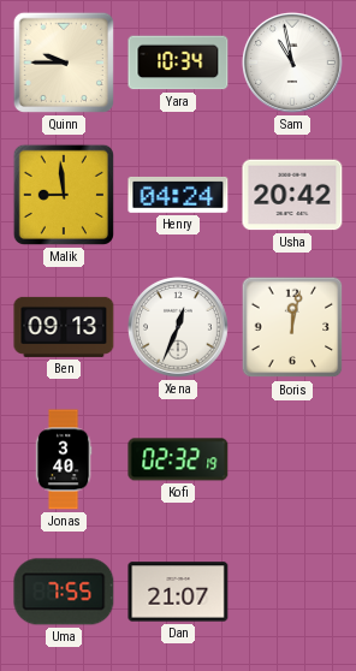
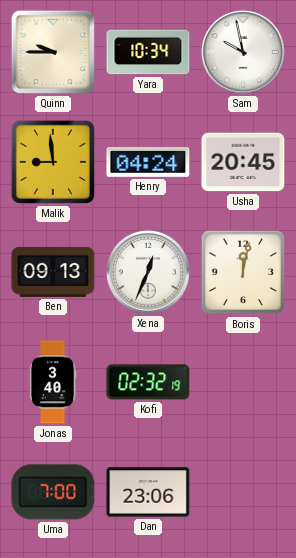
Sam: 10:58 -> 9:58
Usha: 20:42 -> 20:45
Uma: 7:55 -> 7:00
Dan: 21:07 -> 23:06
